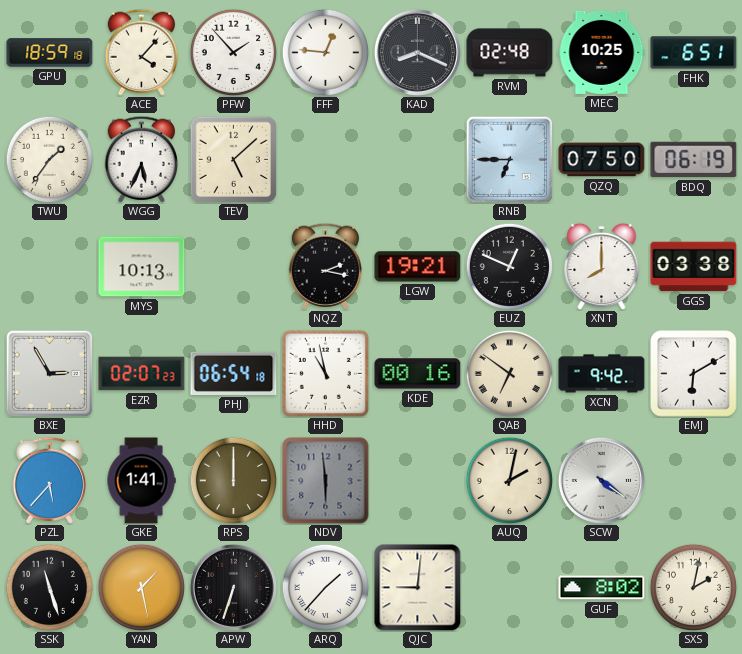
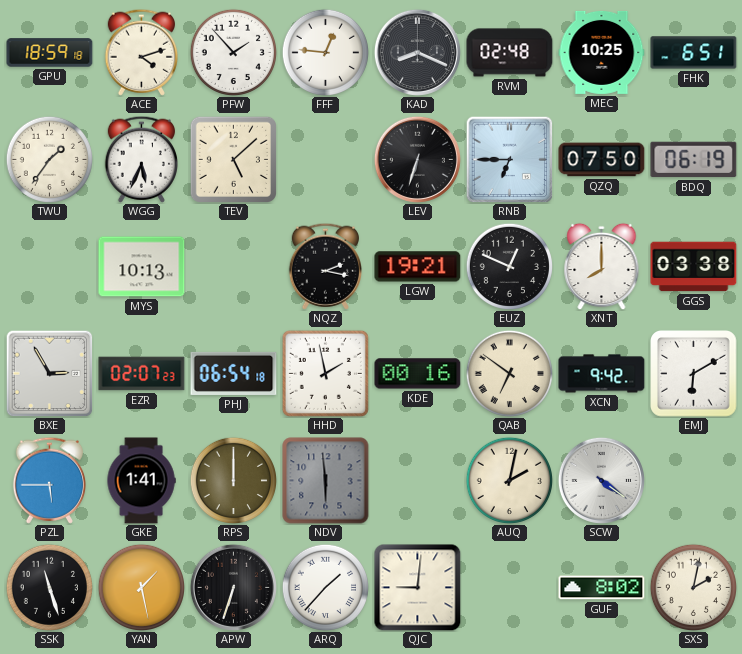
ACE: 4:07 -> 4:12
LEV: none -> 6:33
HHD: 10:58 -> 1:58
PZL: 5:37 -> 5:45
